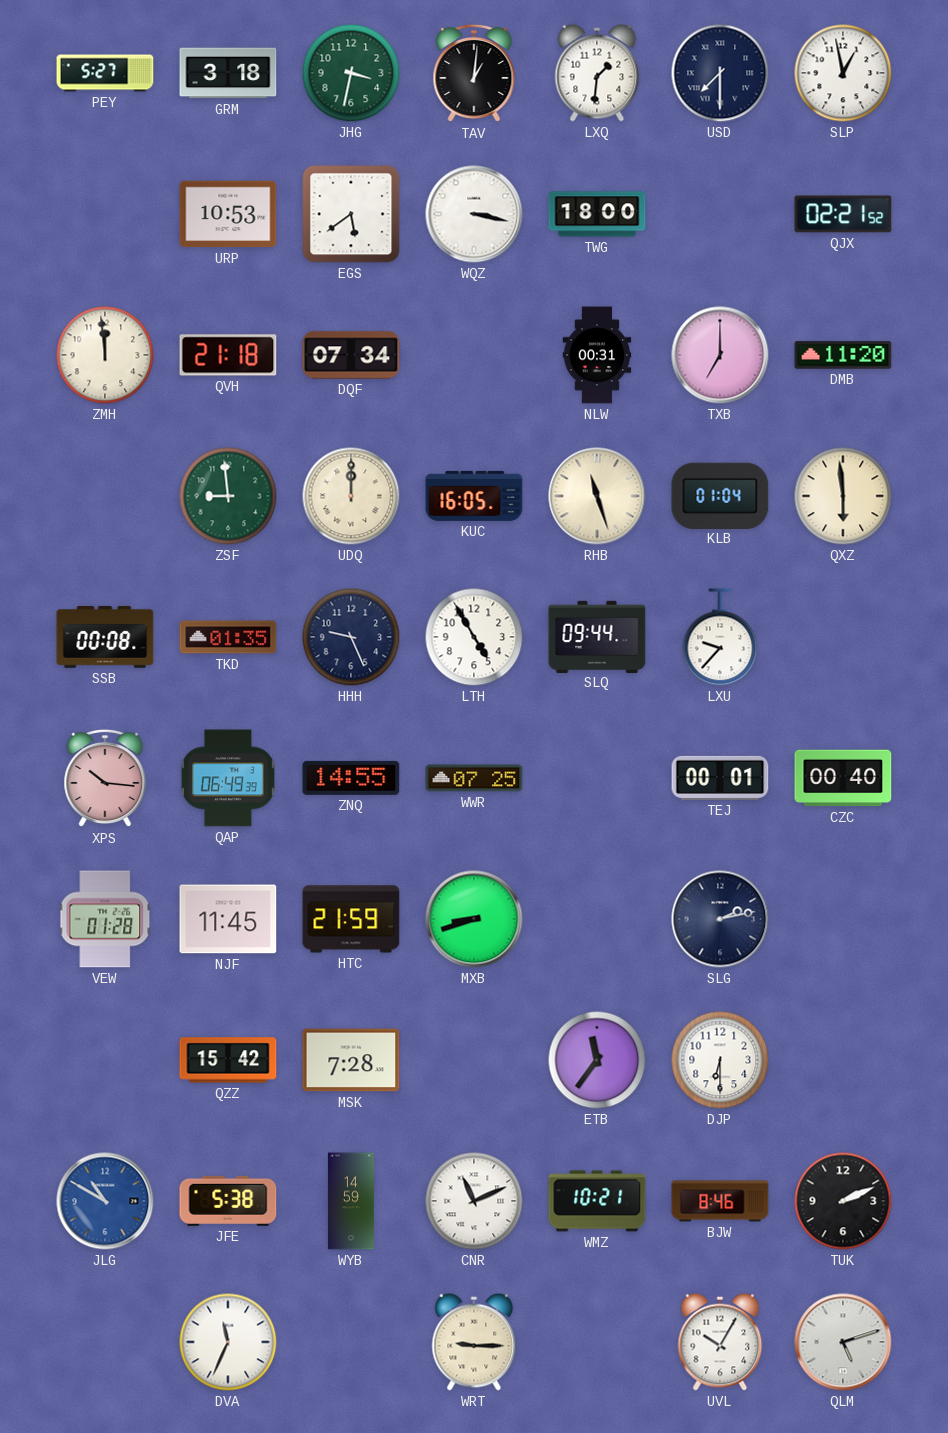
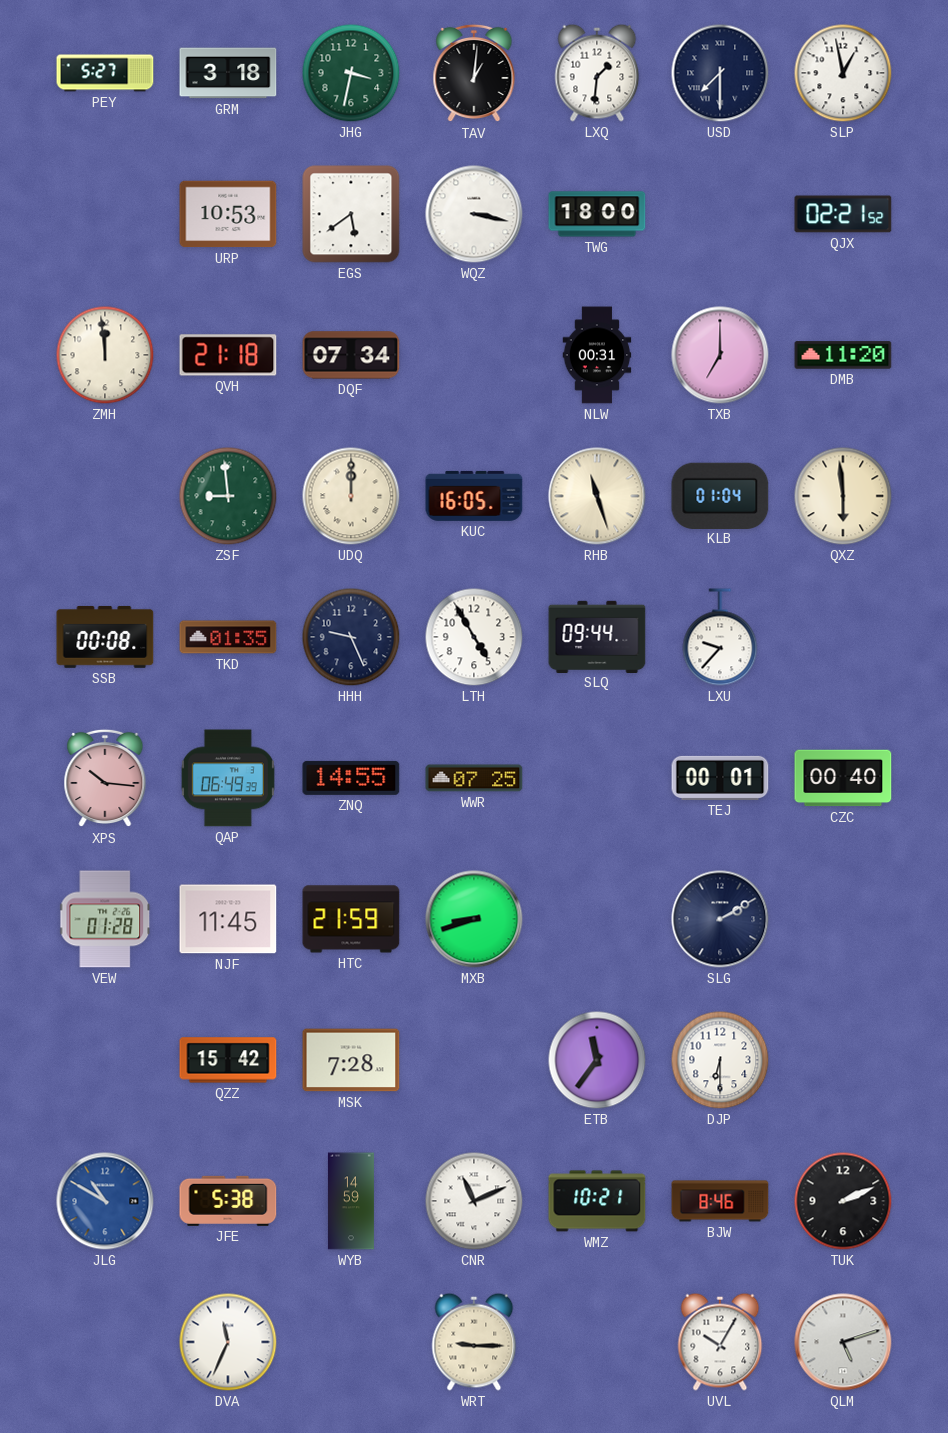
SLG: 2:13 -> 2:10
